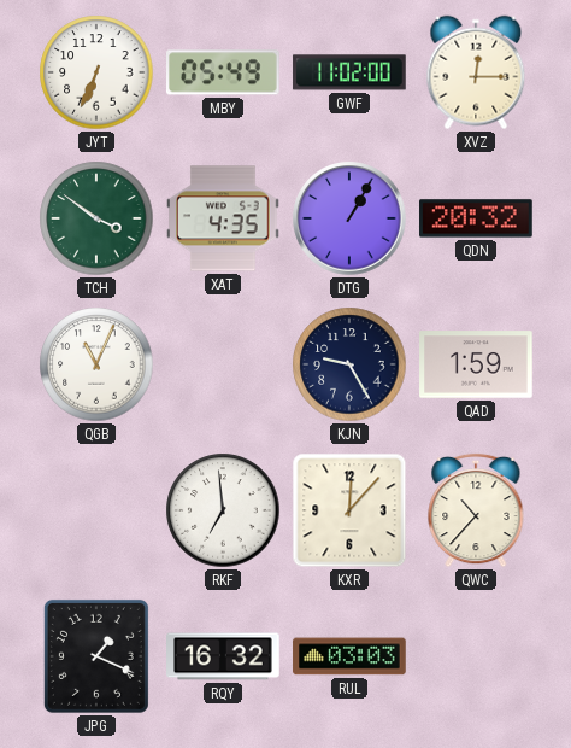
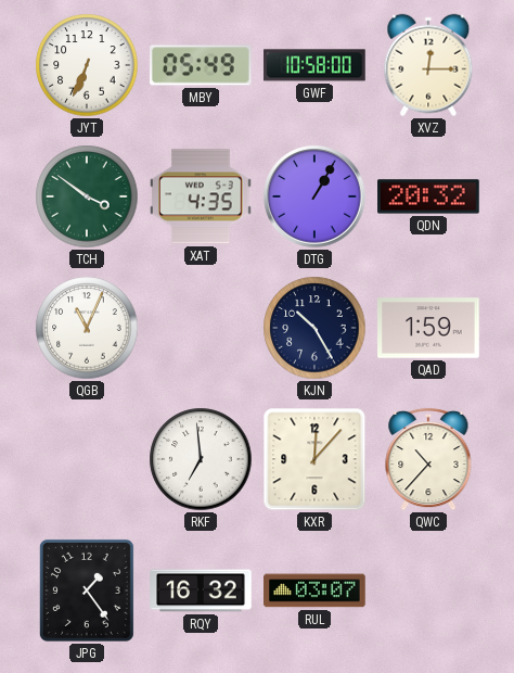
GWF: 11:02 -> 10:58
KJN: 9:25 -> 10:25
JPG: 1:19 -> 1:24
RUL: 03:03 -> 03:07
